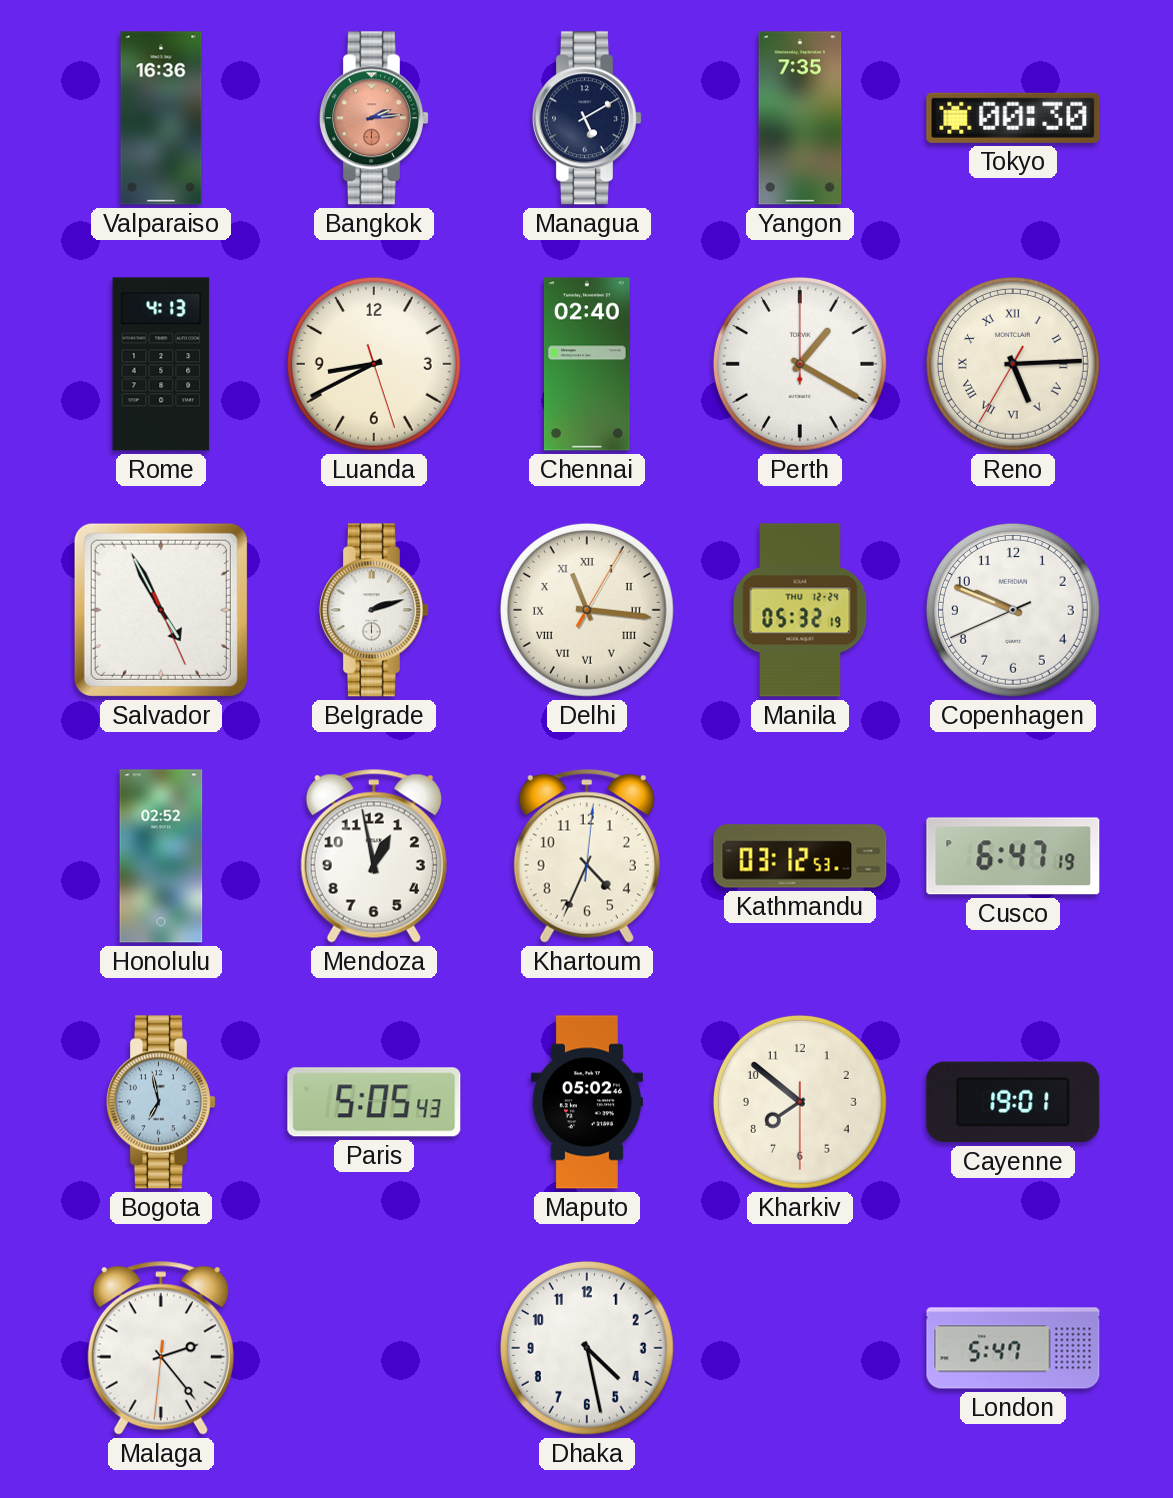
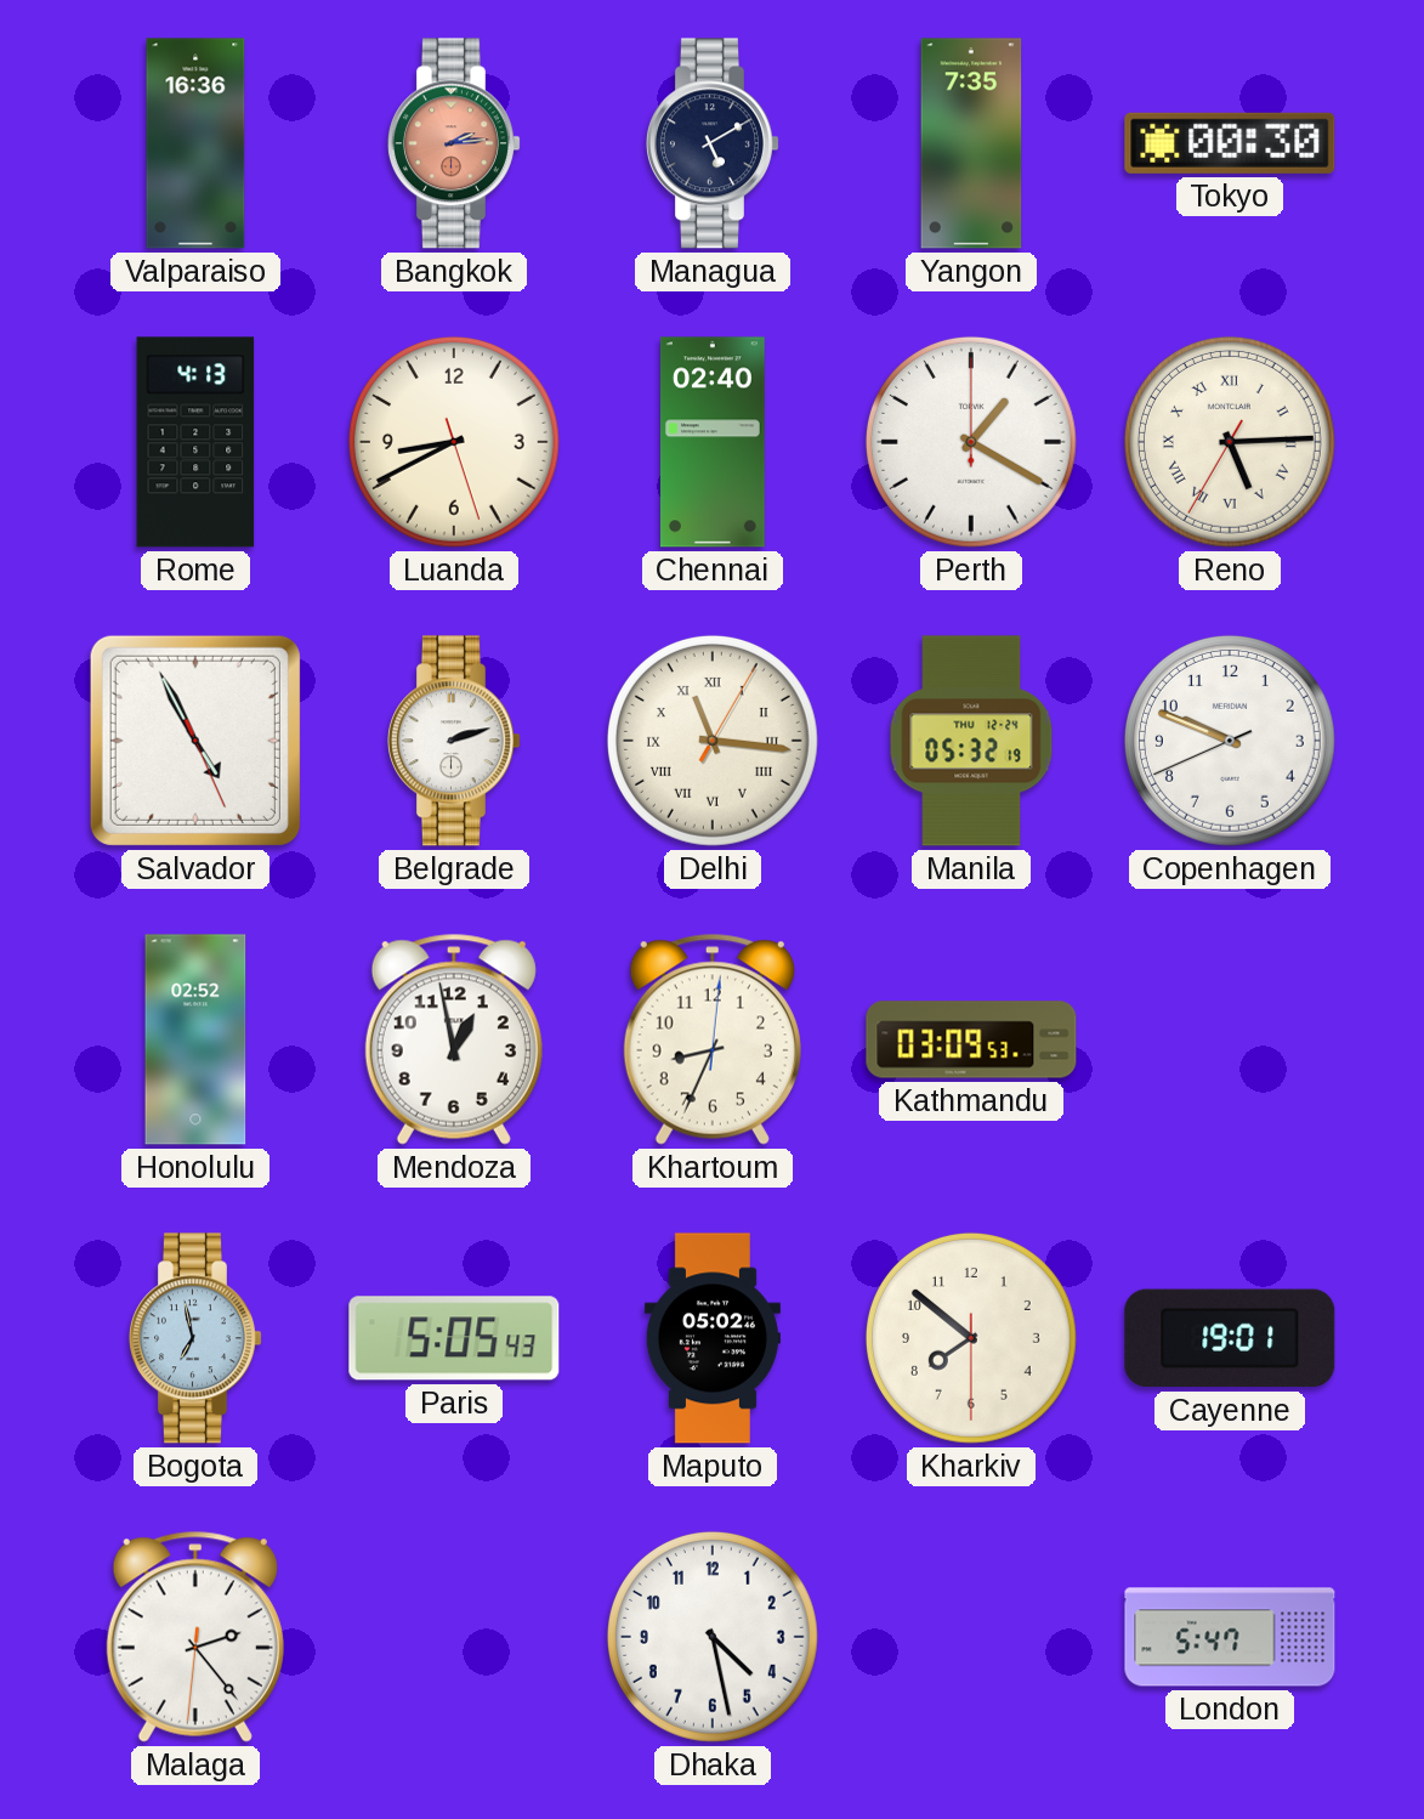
Khartoum: 4:34 -> 8:34
Kathmandu: 03:12 -> 03:09
Cusco: 6:47 -> none
